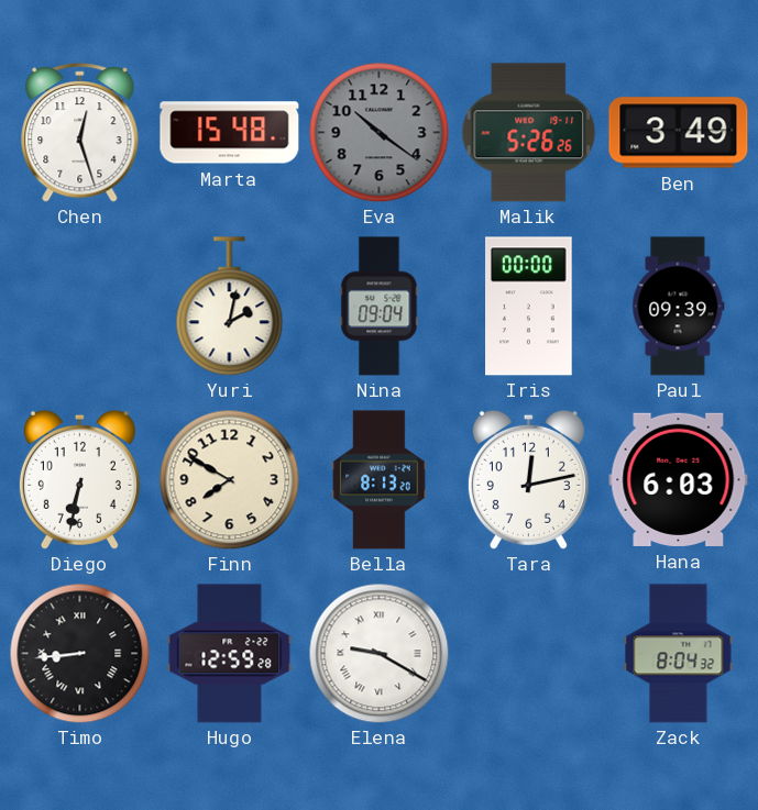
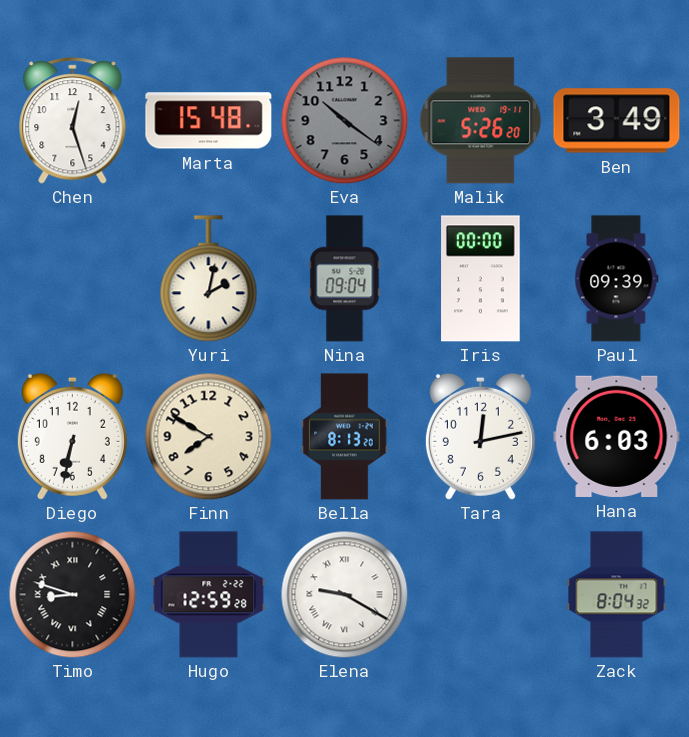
Malik: 5:26:26 -> 5:26:20
Timo: 8:44 -> 8:48
